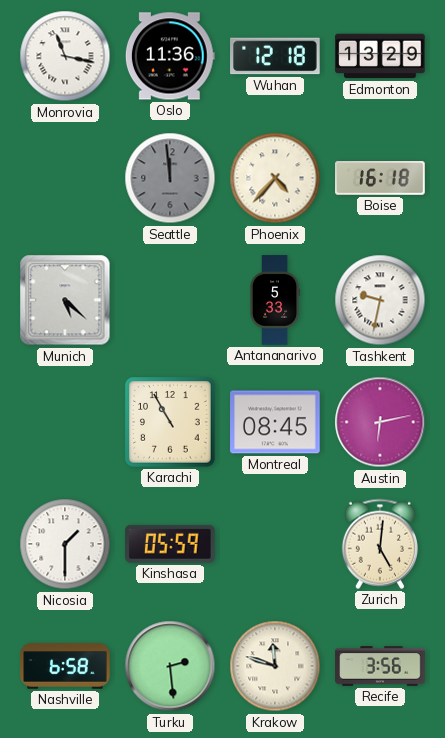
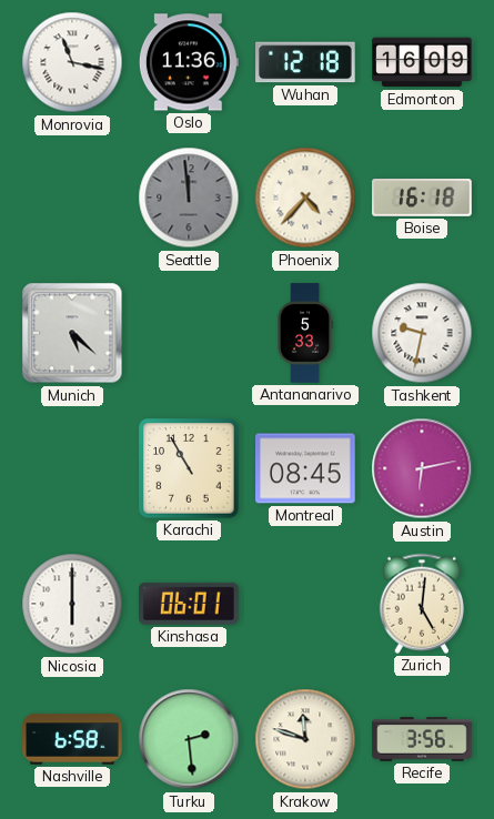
Edmonton: 13:29 -> 16:09
Nicosia: 1:30 -> 6:00
Kinshasa: 05:59 -> 06:01
